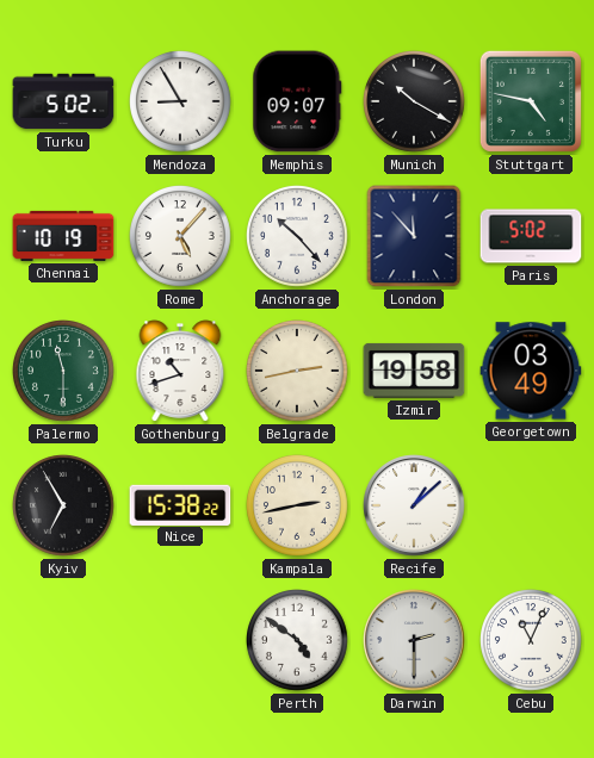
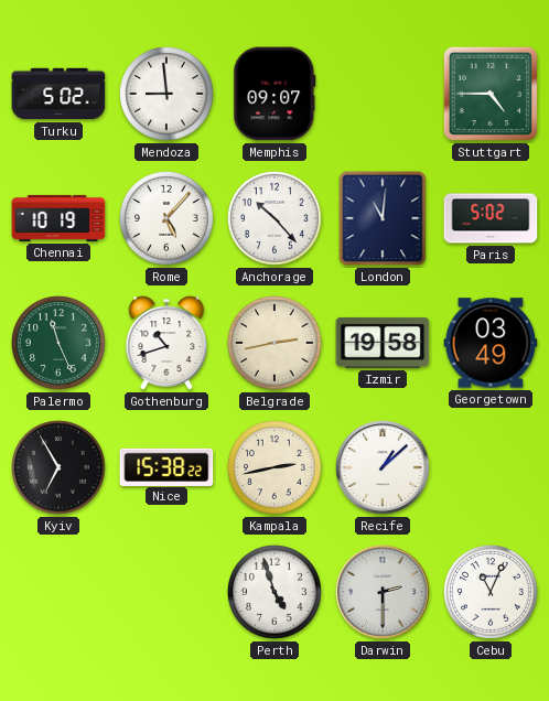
Mendoza: 8:55 -> 8:59
Munich: 10:20 -> none
Stuttgart: 4:47 -> 4:45
London: 11:53 -> 11:01
Palermo: 11:30 -> 11:26
Perth: 4:51 -> 4:57
